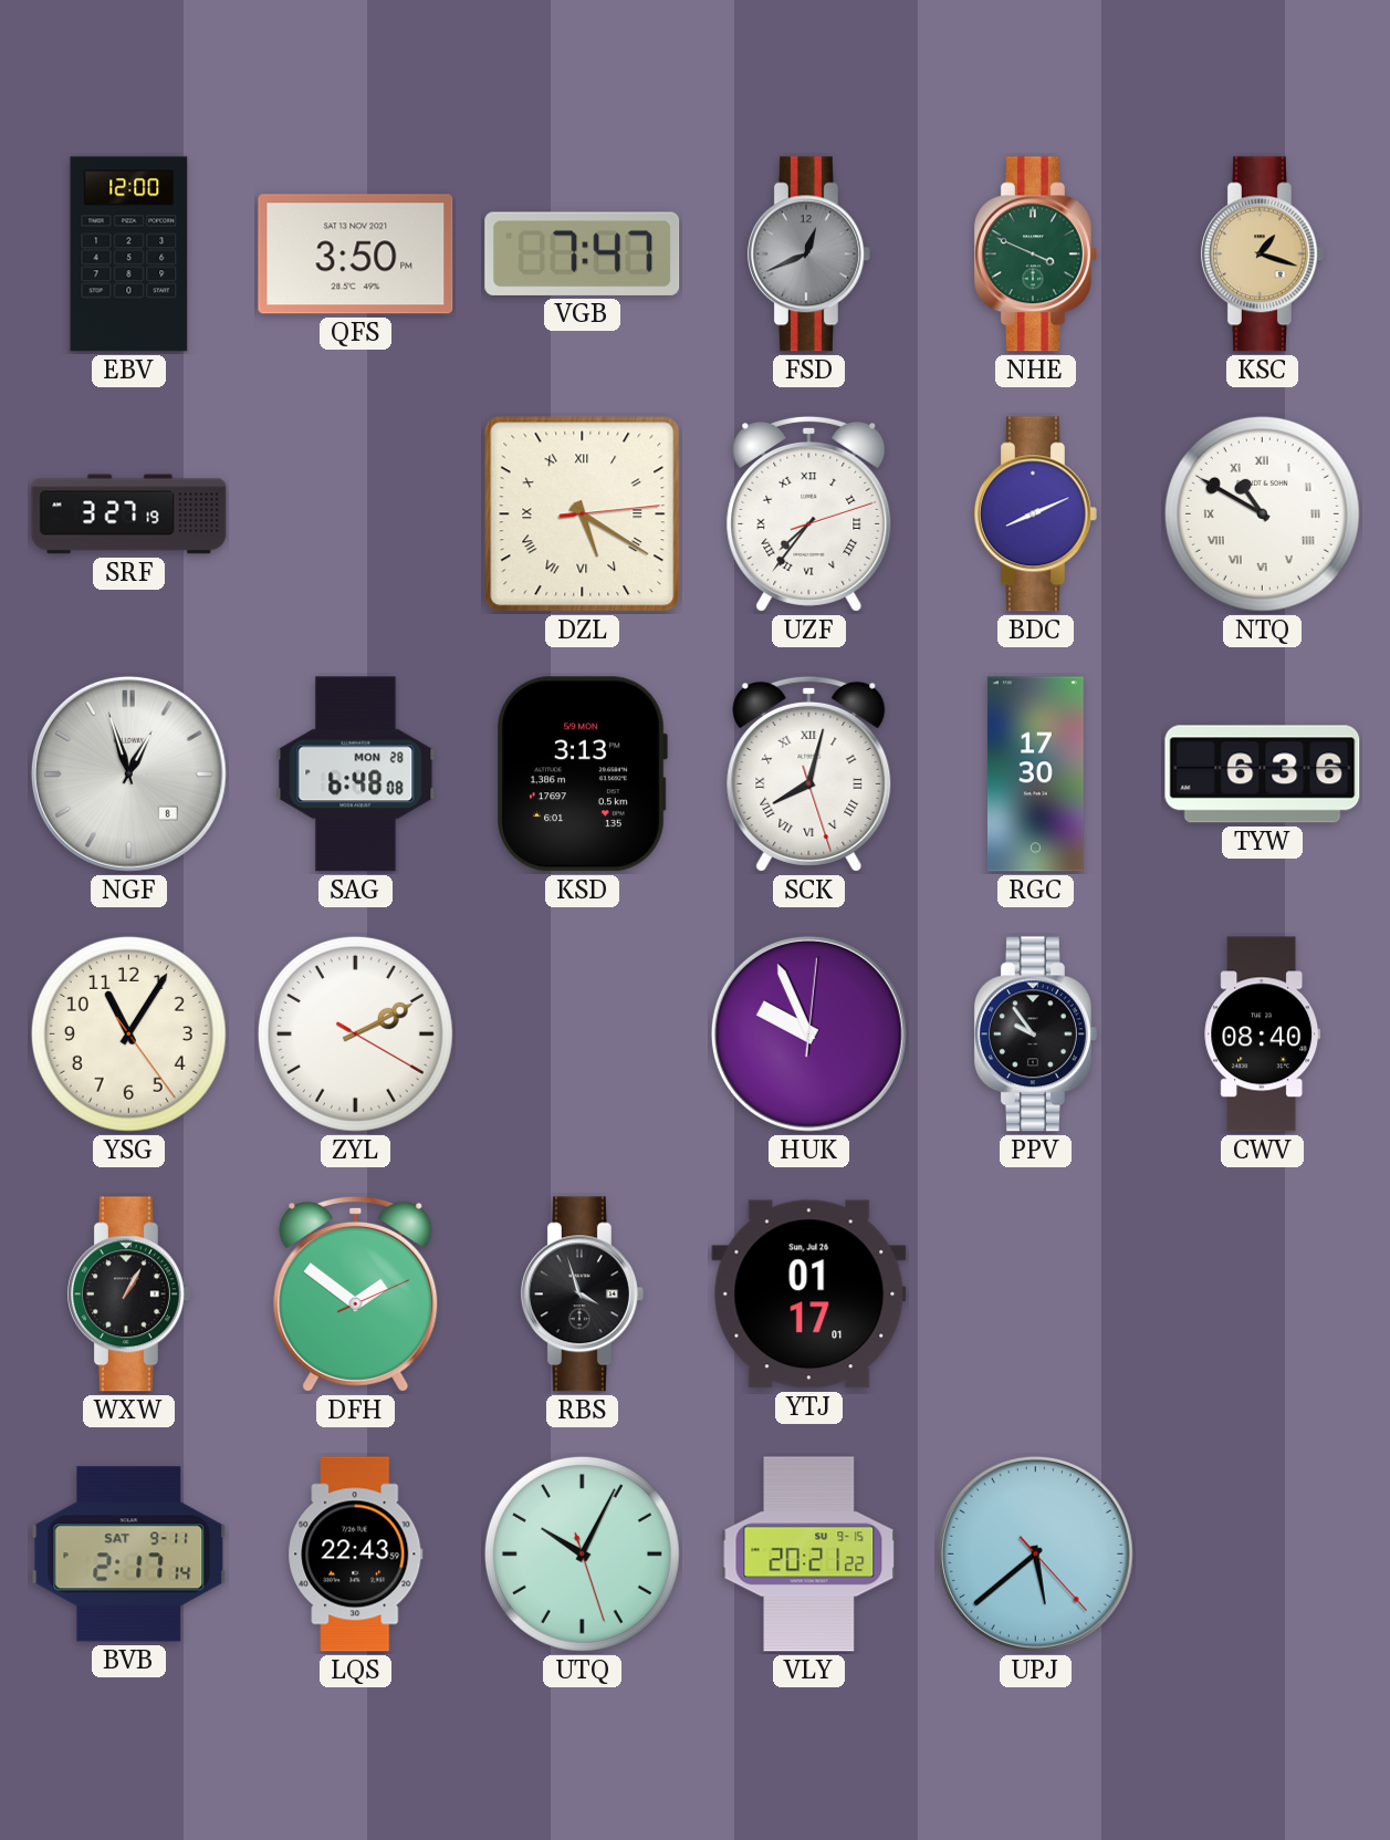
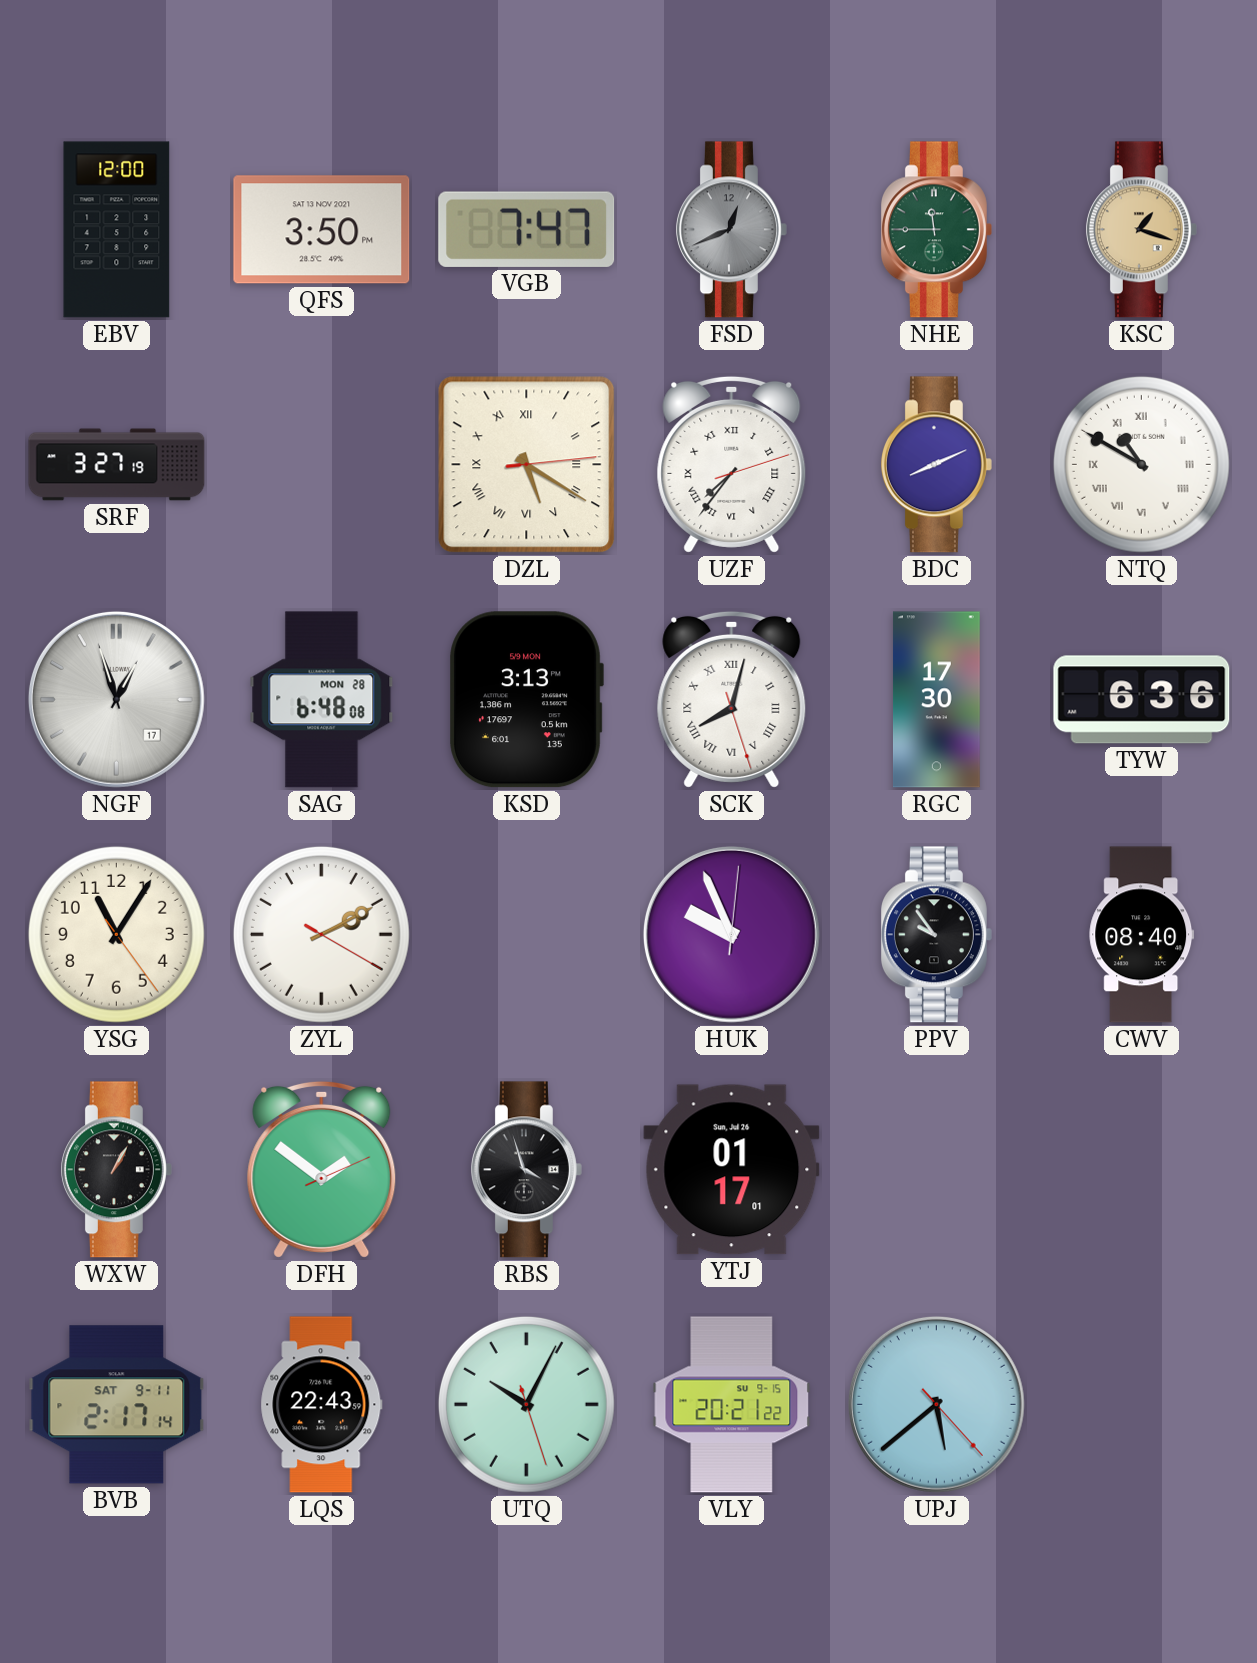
NHE: 3:49 -> 11:45
NGF date: 8 -> 17
